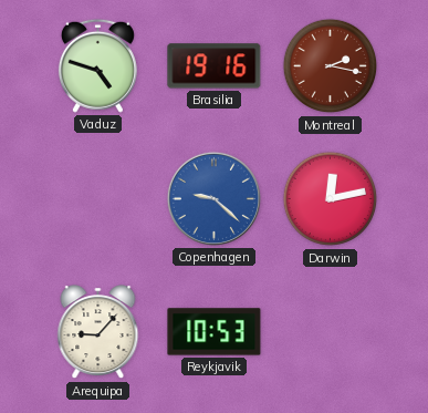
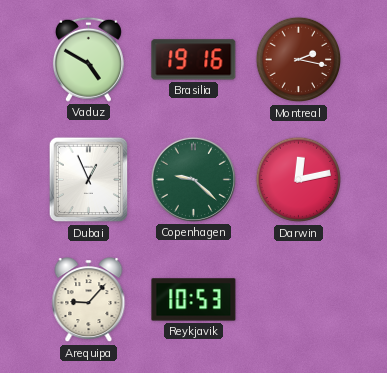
Vaduz: 4:48 -> 4:50
Dubai: none -> 12:56
Copenhagen dial: blue -> green
